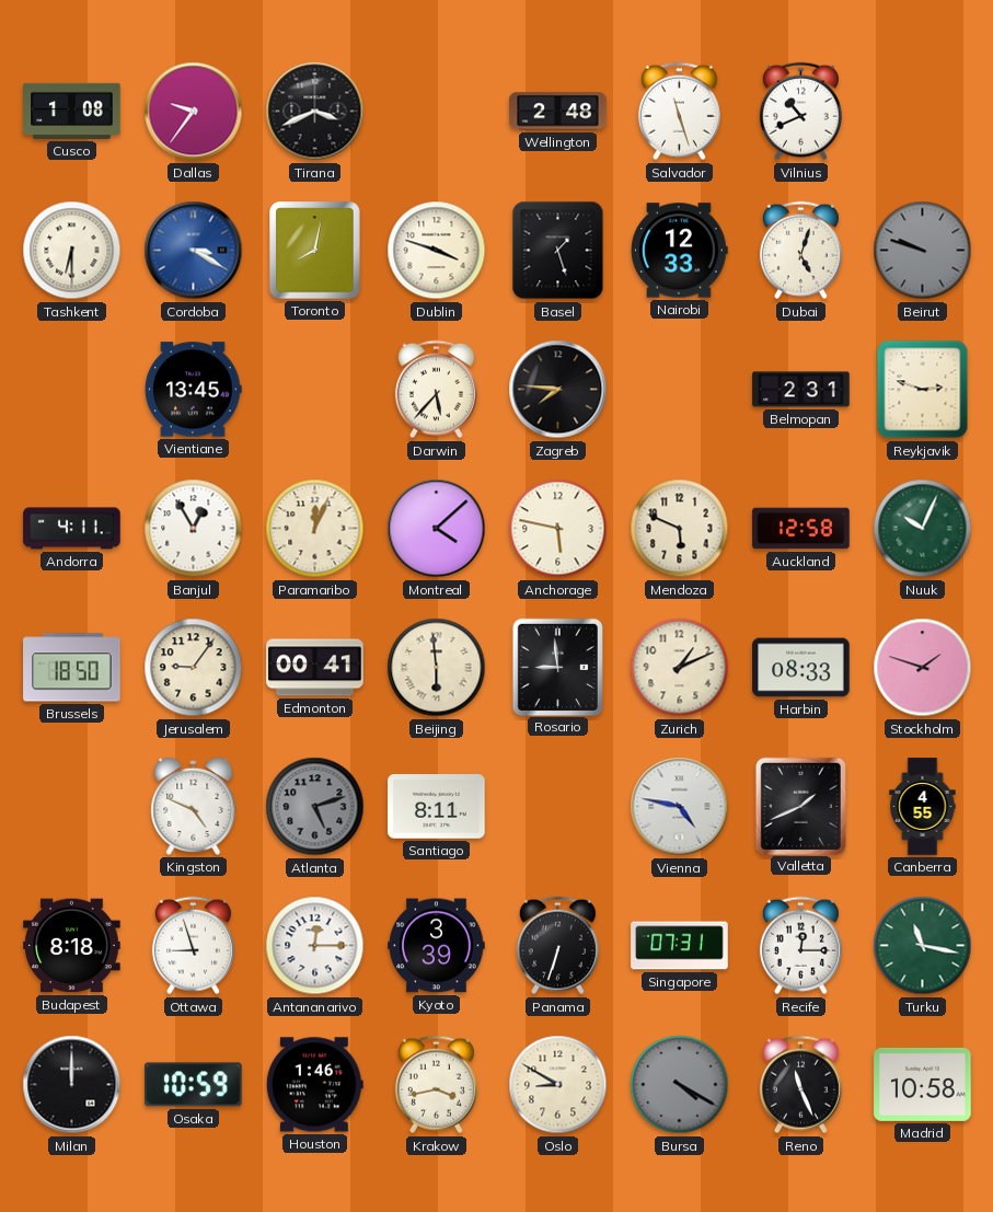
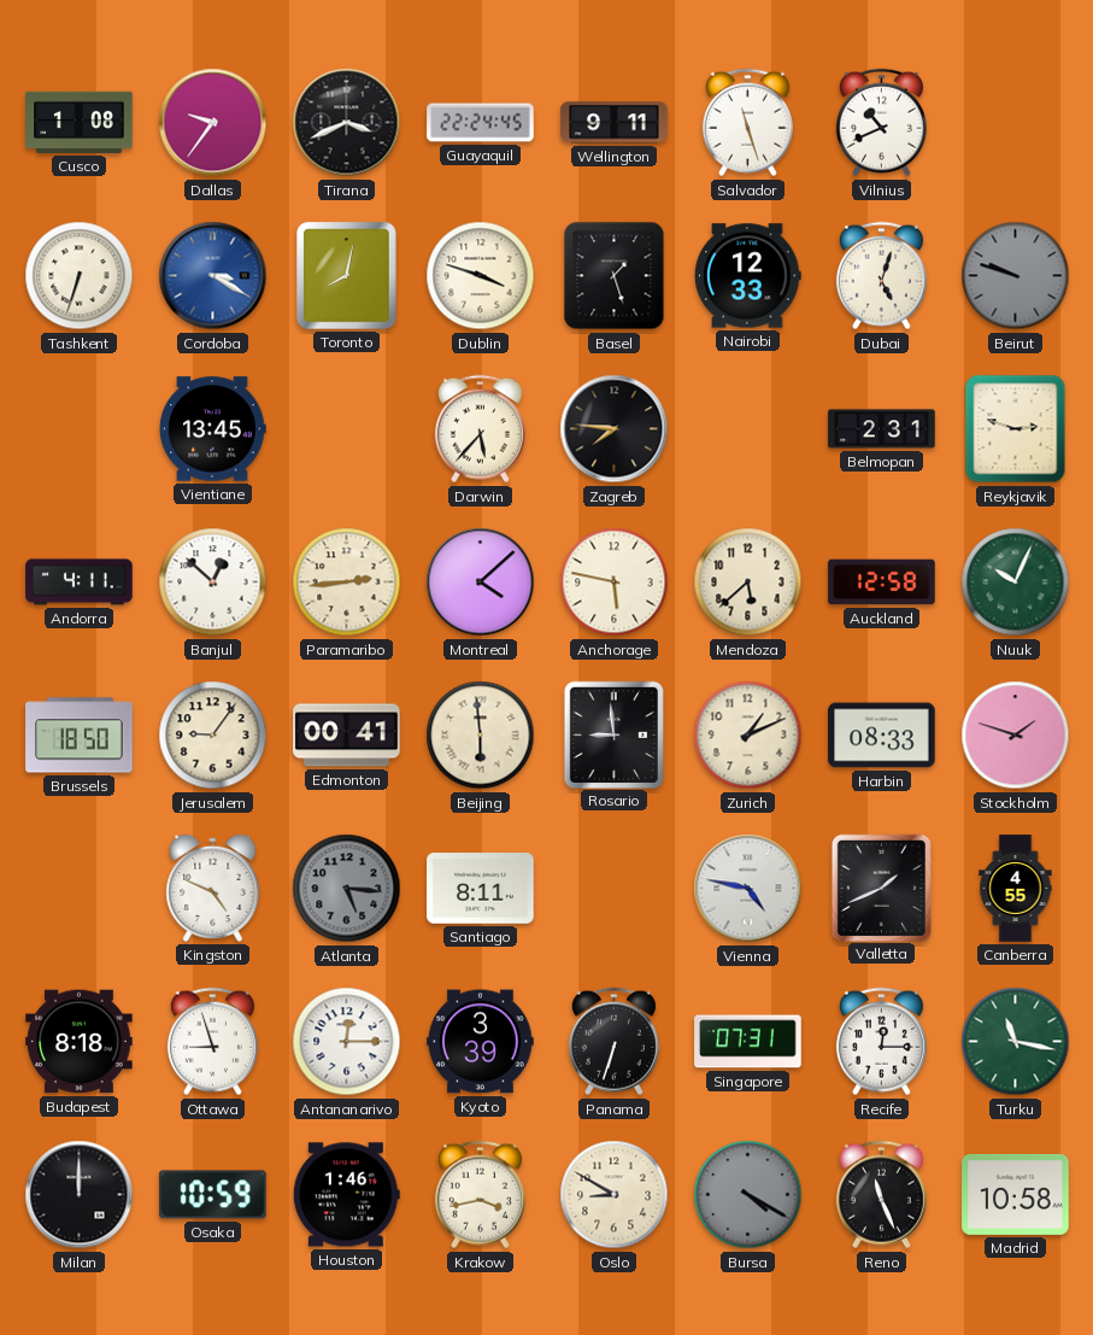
Guayaquil: none -> 22:24
Wellington: 2:48 -> 9:11
Tashkent: 6:30 -> 6:33
Banjul: 12:55 -> 12:52
Paramaribo: 12:04 -> 2:44
Mendoza: 5:49 -> 5:38
Atlanta: 5:12 -> 5:16
